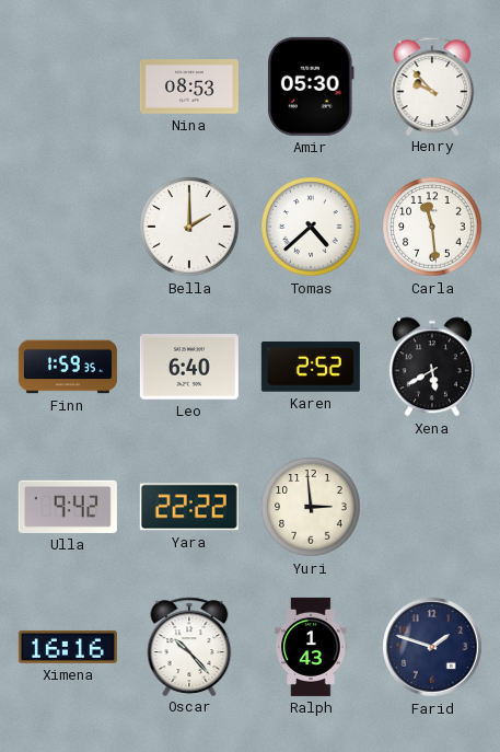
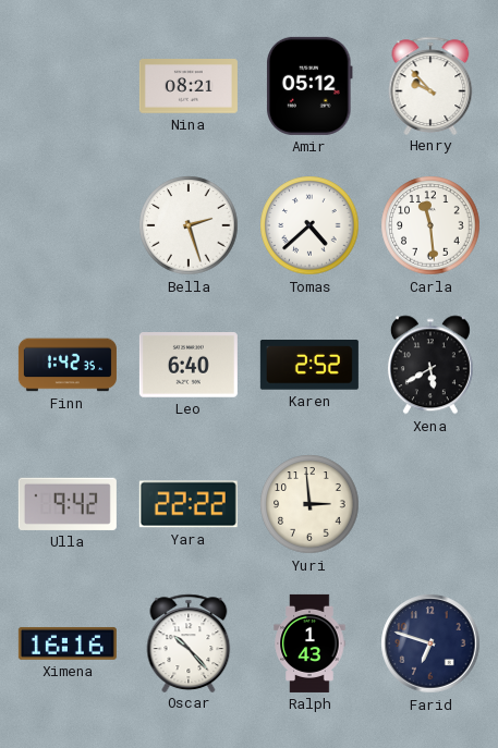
Nina: 08:53 -> 08:21
Amir: 05:30 -> 05:12
Bella: 2:00 -> 2:27
Finn: 1:59 -> 1:42
Farid: 1:48 -> 6:48
